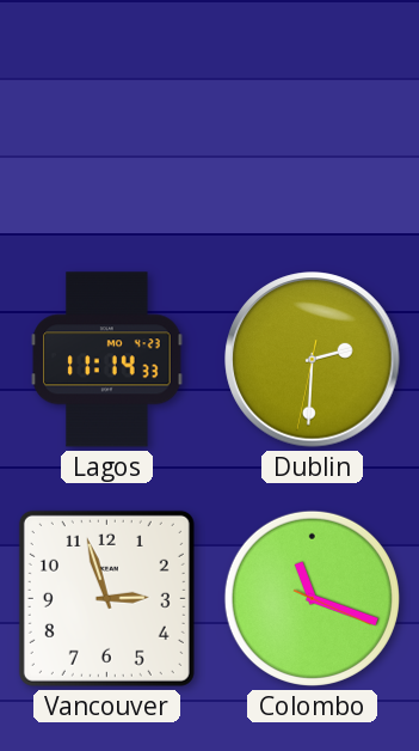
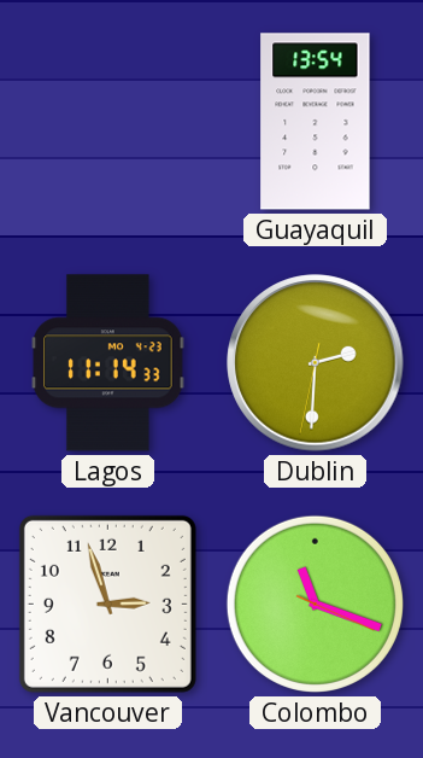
Guayaquil: none -> 13:54
